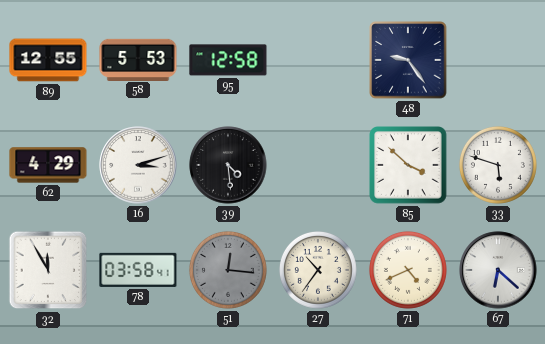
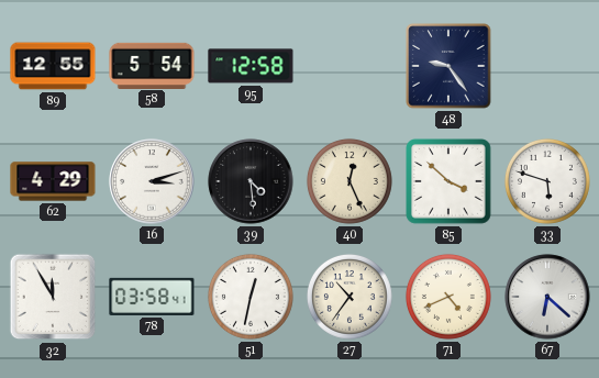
58: 5:53 -> 5:54
40: none -> 12:26
51: 12:16 -> 12:32
51 dial: grey -> white
